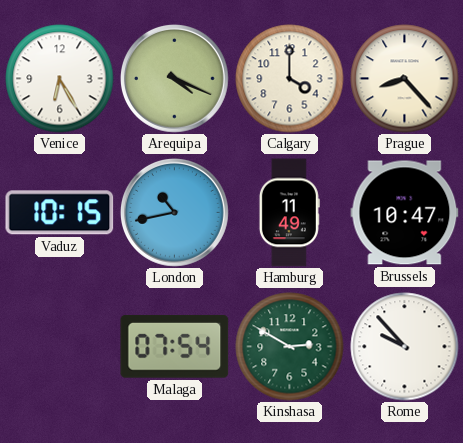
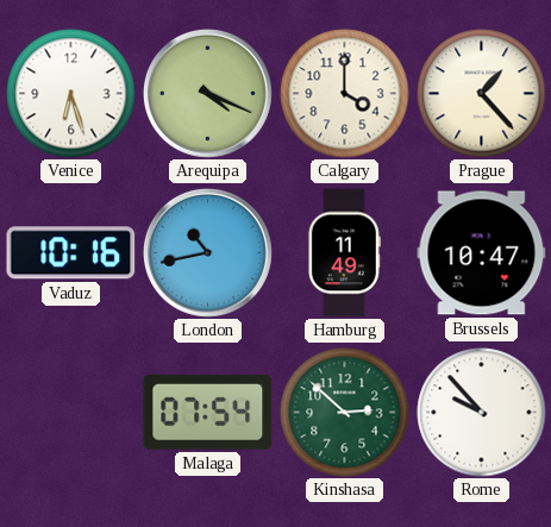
Venice: 6:25 -> 6:27
Prague: 8:23 -> 1:23
Vaduz: 10:15 -> 10:16
Kinshasa: 2:50 -> 2:52
